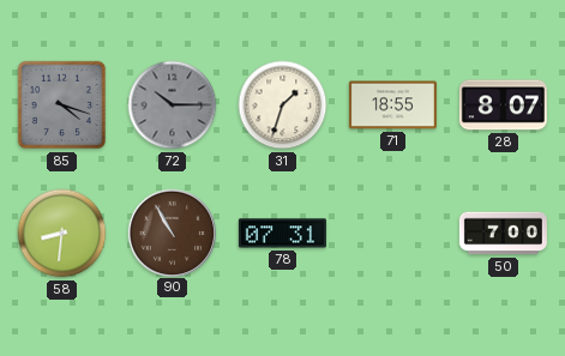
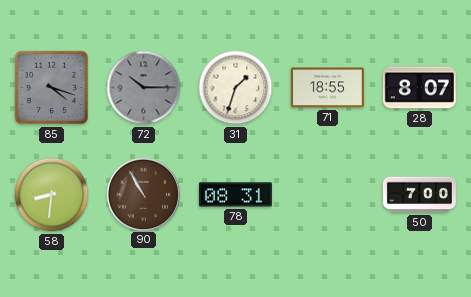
78: 07:31 -> 08:31
